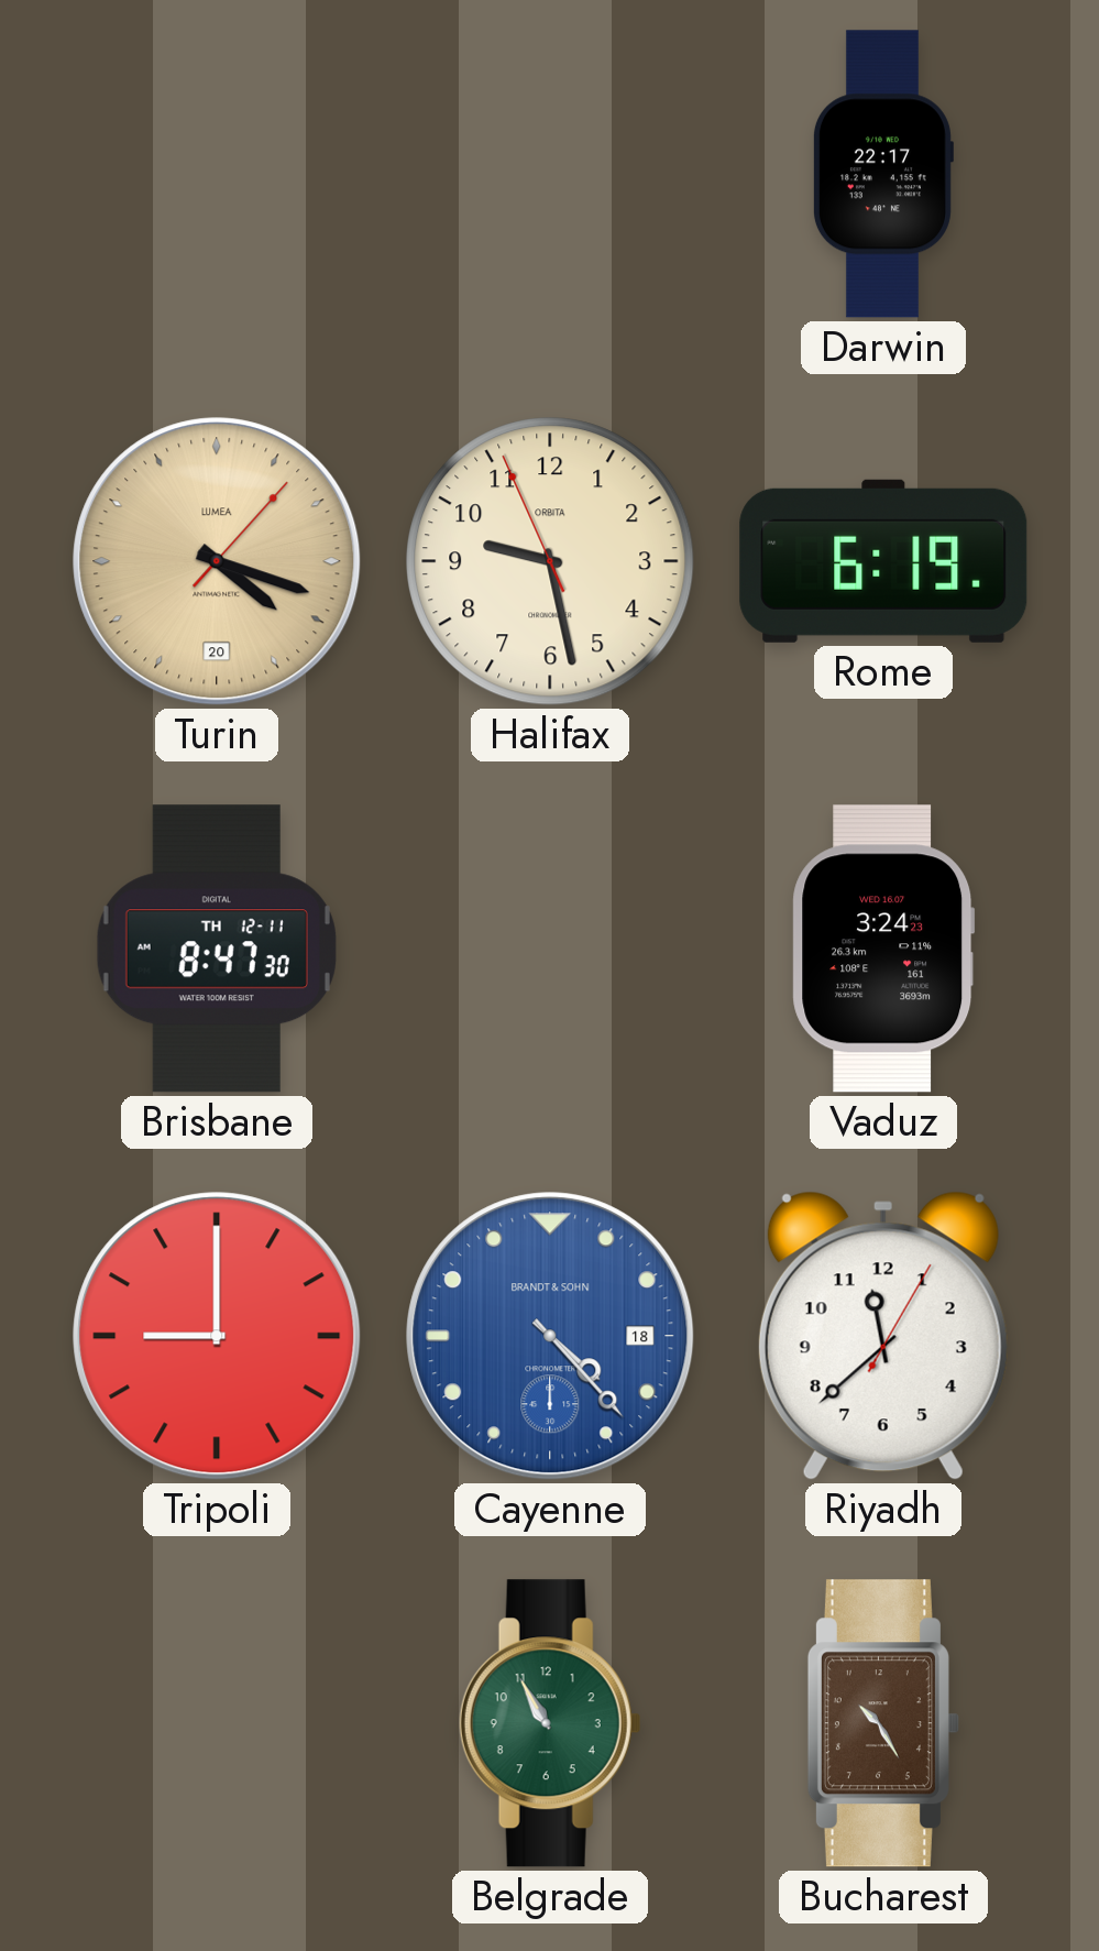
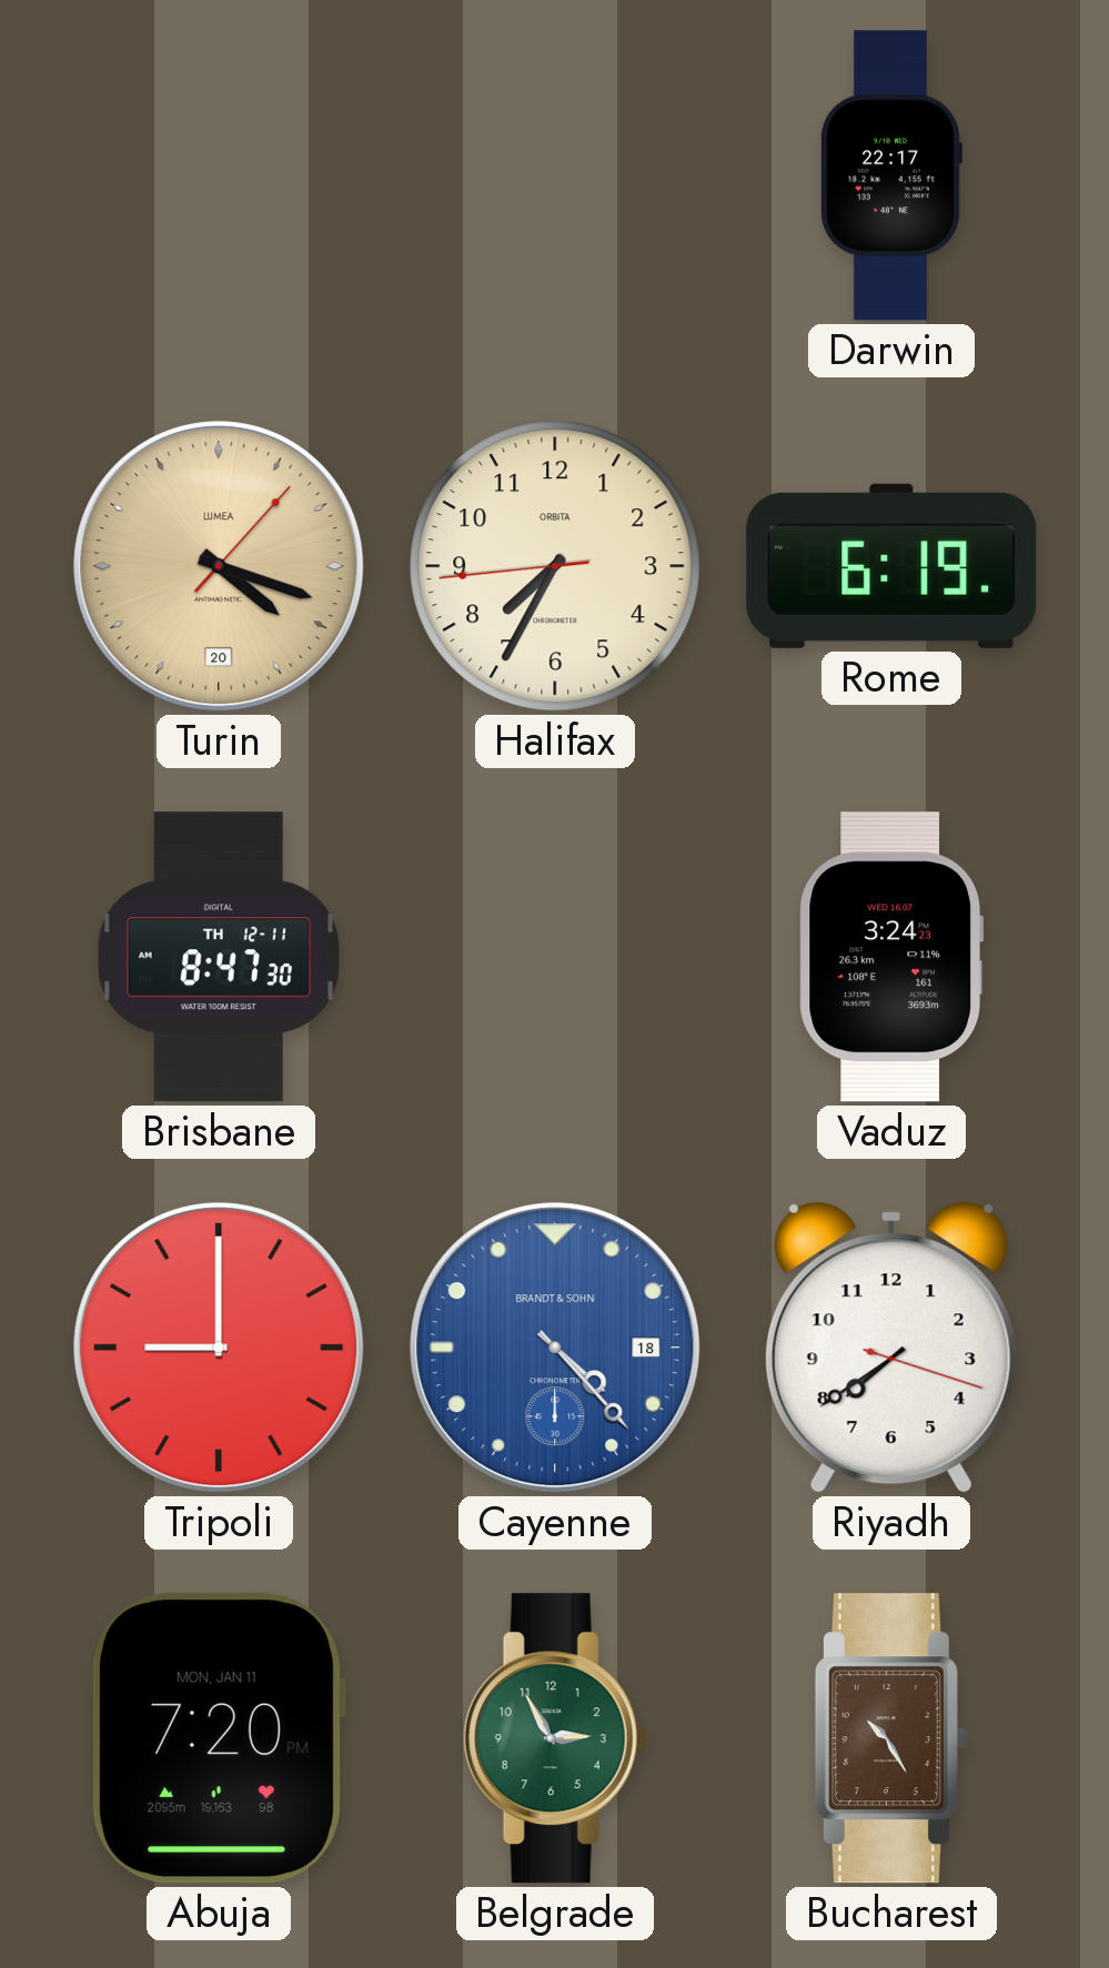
Halifax: 9:27 -> 7:34
Riyadh: 11:38 -> 7:39
Abuja: none -> 7:20
Belgrade: 10:55 -> 2:55
